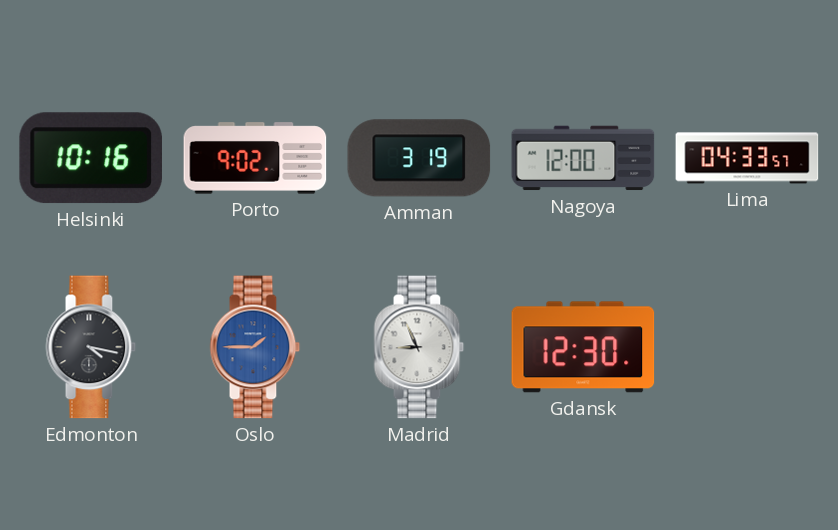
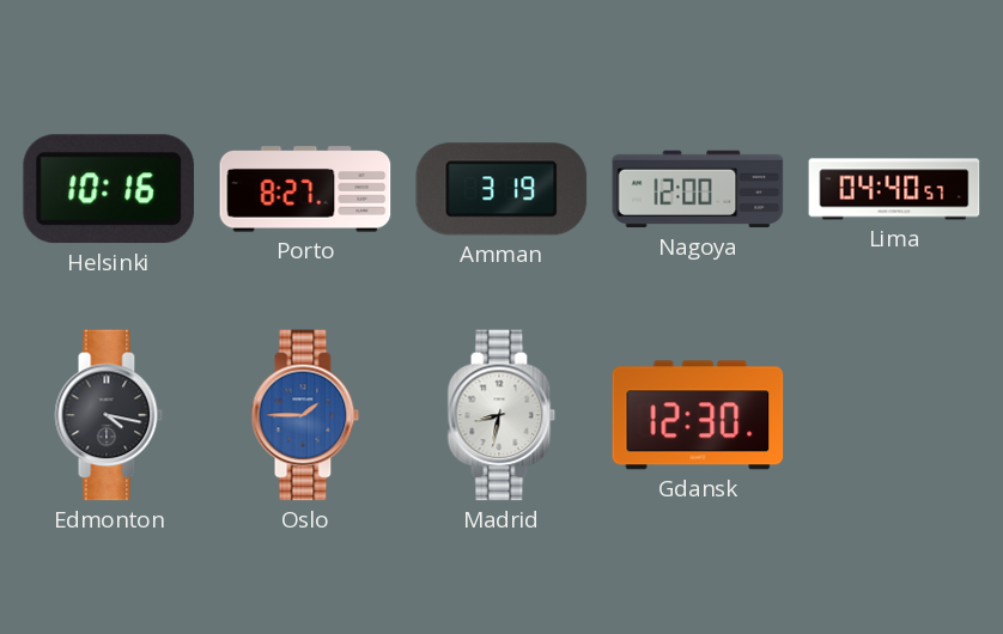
Porto: 9:02 -> 8:27
Lima: 04:33 -> 04:40
Madrid: 8:56 -> 8:32
